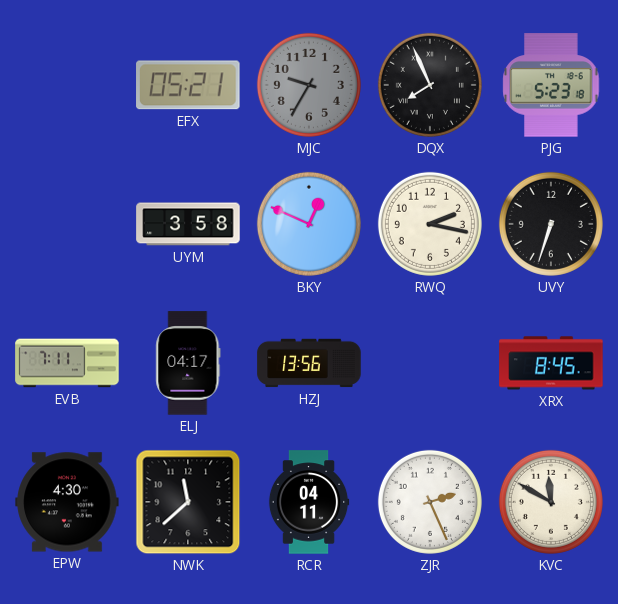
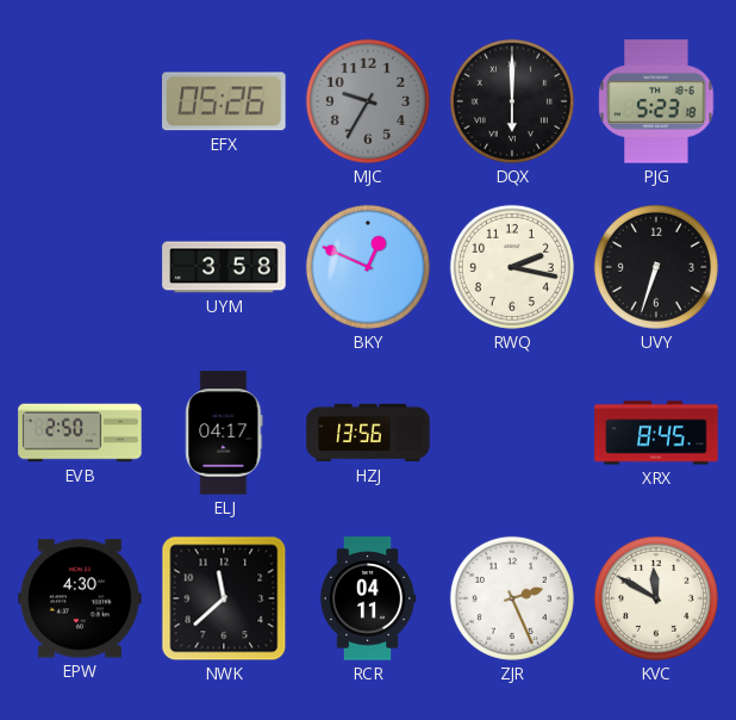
EFX: 05:21 -> 05:26
DQX: 7:56 -> 6:00
EVB: 7:11 -> 2:50
